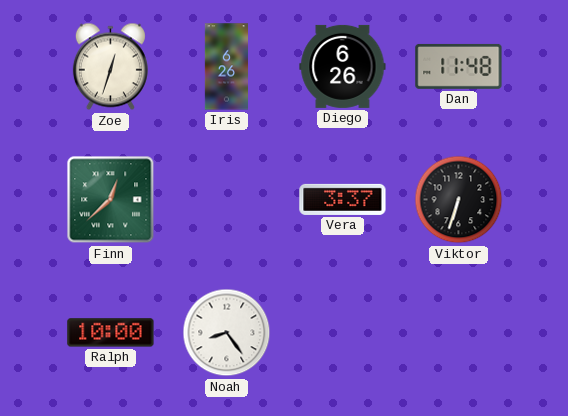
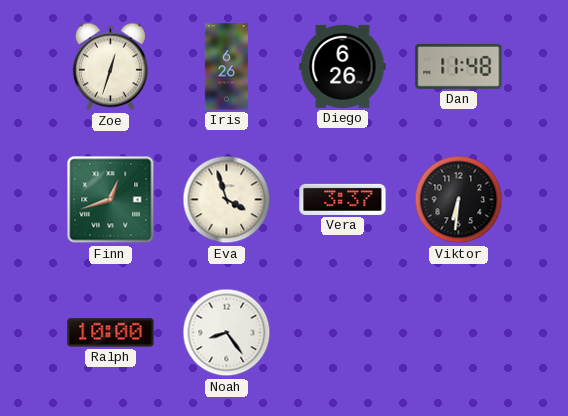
Finn: 12:38 -> 12:42
Eva: none -> 3:57
Viktor: 6:33 -> 6:31
